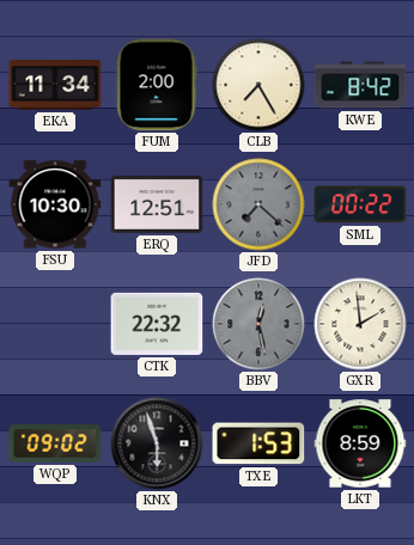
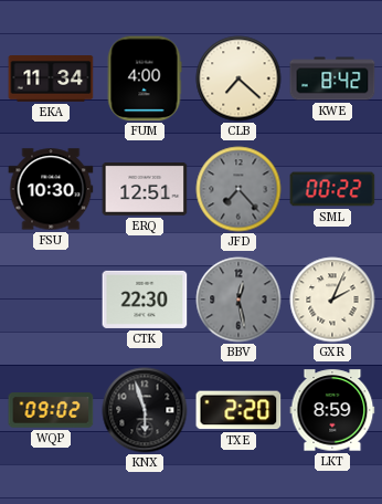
FUM: 2:00 -> 4:00
CLB: 7:25 -> 7:22
JFD: 7:22 -> 7:23
CTK: 22:32 -> 22:30
GXR: 1:59 -> 2:04
TXE: 1:53 -> 2:20
